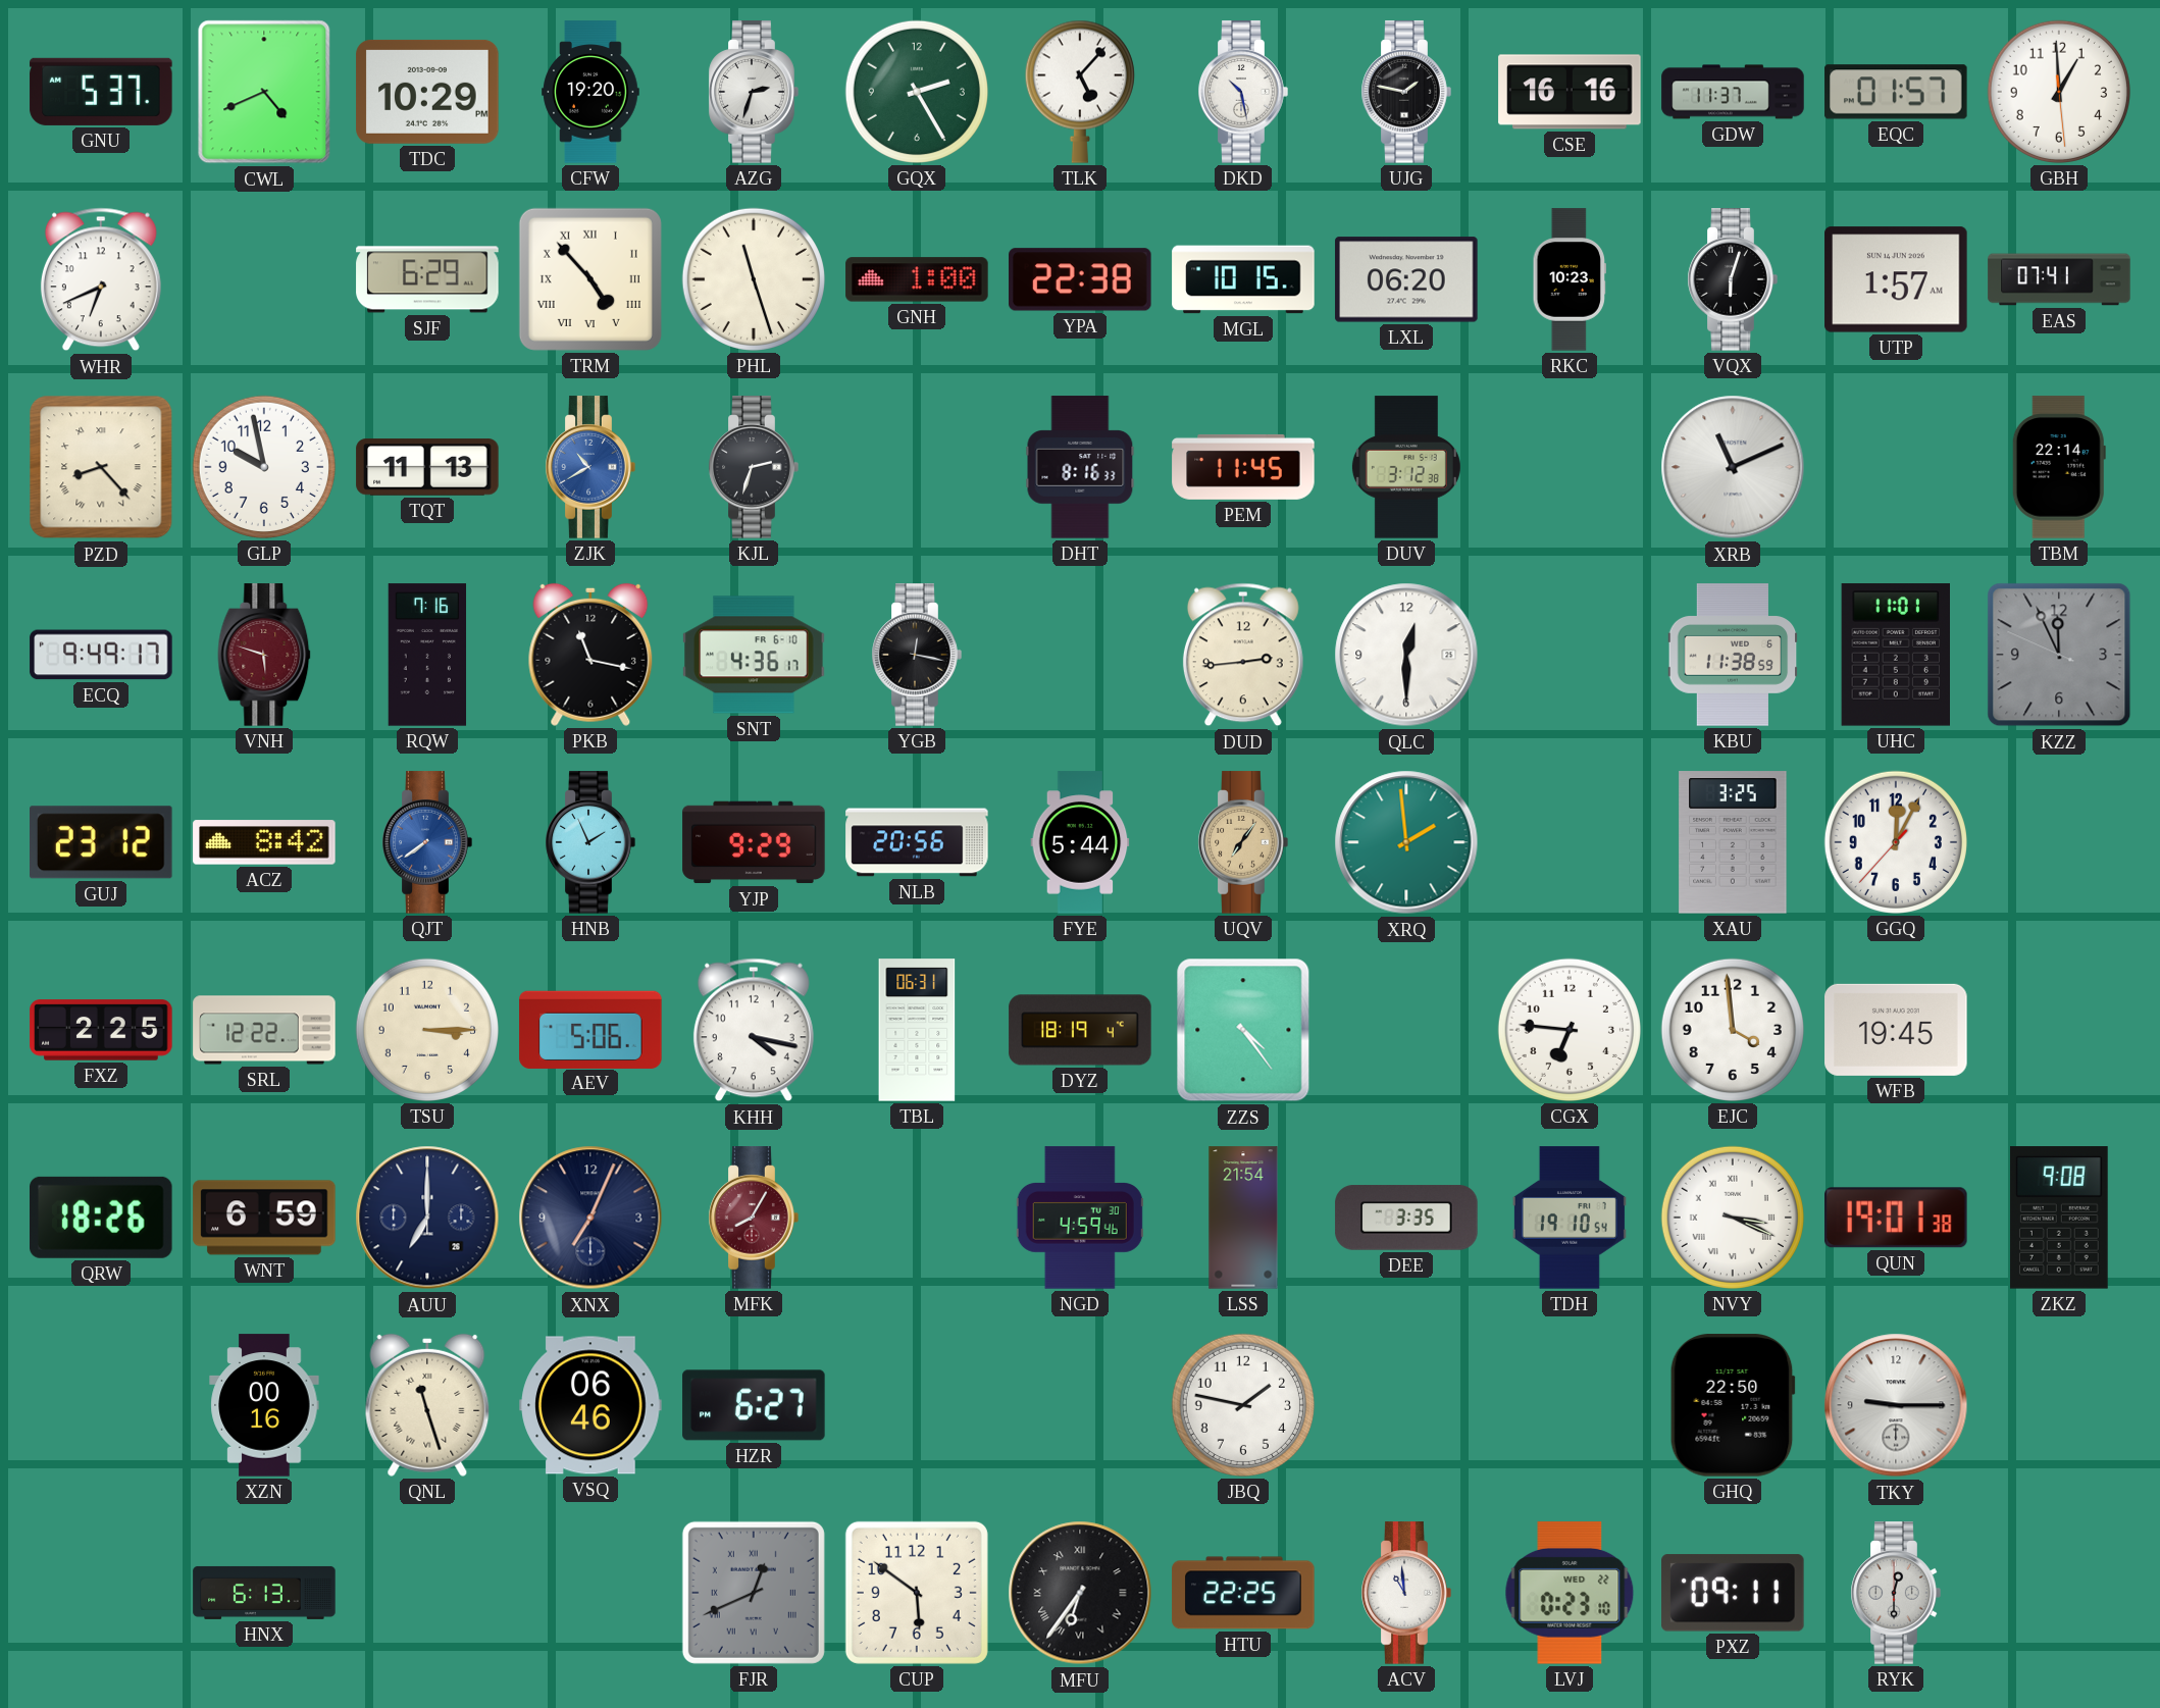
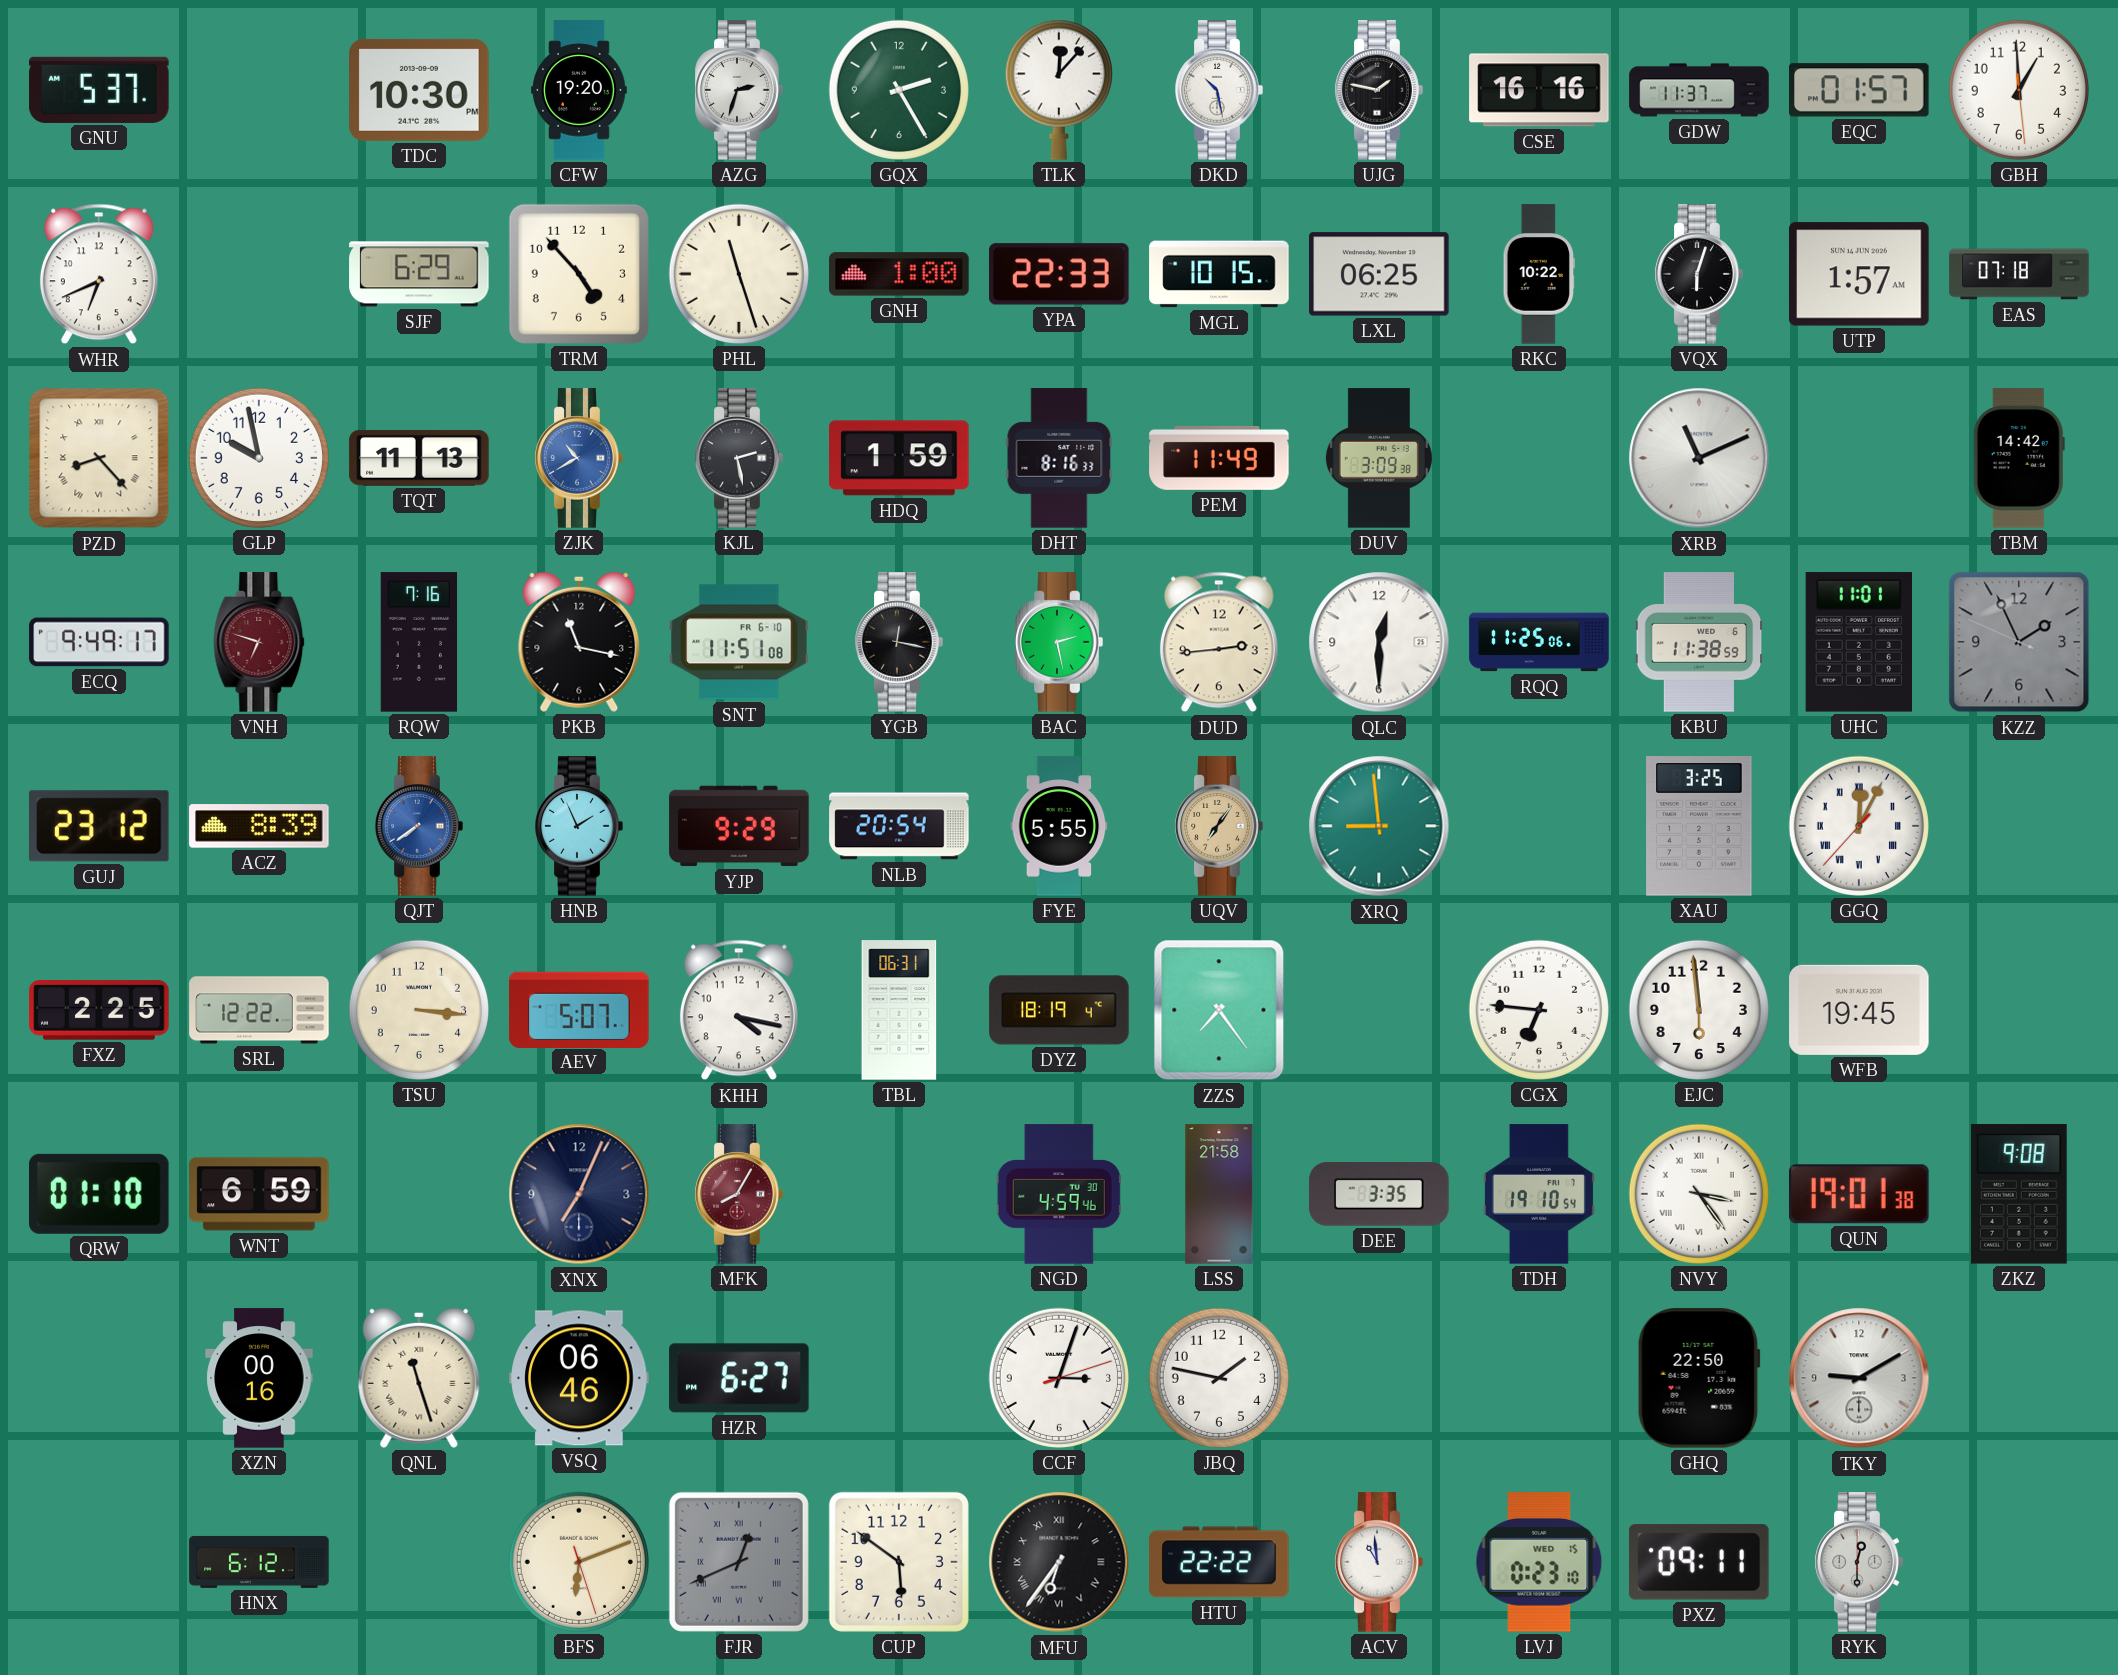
CWL: 4:41 -> none
TDC: 10:29 -> 10:30
TLK: 5:07 -> 12:07
TRM numerals: Roman -> Arabic
YPA: 22:38 -> 22:33
LXL: 06:20 -> 06:25
RKC: 10:23 -> 10:22
EAS: 07:41 -> 07:18
KJL: 2:33 -> 2:28
HDQ: none -> 1:59
PEM: 11:45 -> 11:49
DUV: 3:12 -> 3:09
TBM: 22:14 -> 14:42
VNH: 5:48 -> 6:48
SNT: 4:36 -> 11:51
BAC: none -> 2:28
RQQ: none -> 11:25
KZZ: 11:55 -> 1:55
ACZ: 8:42 -> 8:39
NLB: 20:56 -> 20:54
FYE: 5:44 -> 5:55
XRQ: 1:59 -> 8:59
GGQ numerals: Arabic -> Roman
TSU: 3:15 -> 3:16
AEV: 5:06 -> 5:07
ZZS: 4:24 -> 7:24
EJC: 3:59 -> 5:59
QRW: 18:26 -> 01:10
AUU: 7:00 -> none
LSS: 21:54 -> 21:58
NVY: 3:19 -> 3:24
CCF: none -> 3:03
TKY: 9:15 -> 9:10
HNX: 6:13 -> 6:12
BFS: none -> 6:11
HTU: 22:25 -> 22:22
LVJ date: WED 22 -> WED 15
